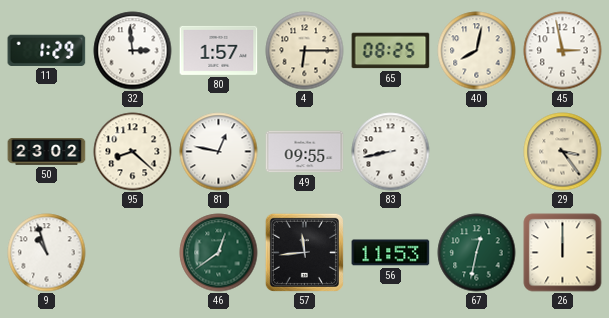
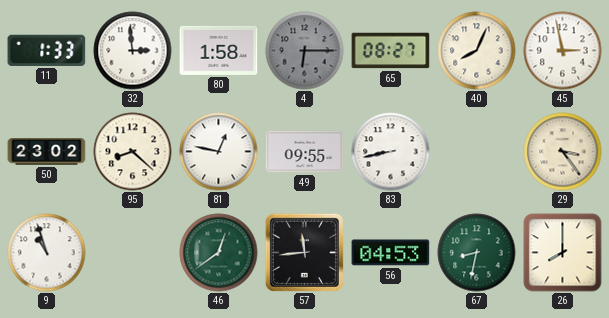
11: 1:29 -> 1:33
80: 1:57 -> 1:58
4 dial: cream -> grey
65: 08:25 -> 08:27
40: 8:02 -> 8:04
56: 11:53 -> 04:53
67: 12:32 -> 8:32
26: 12:00 -> 8:00
